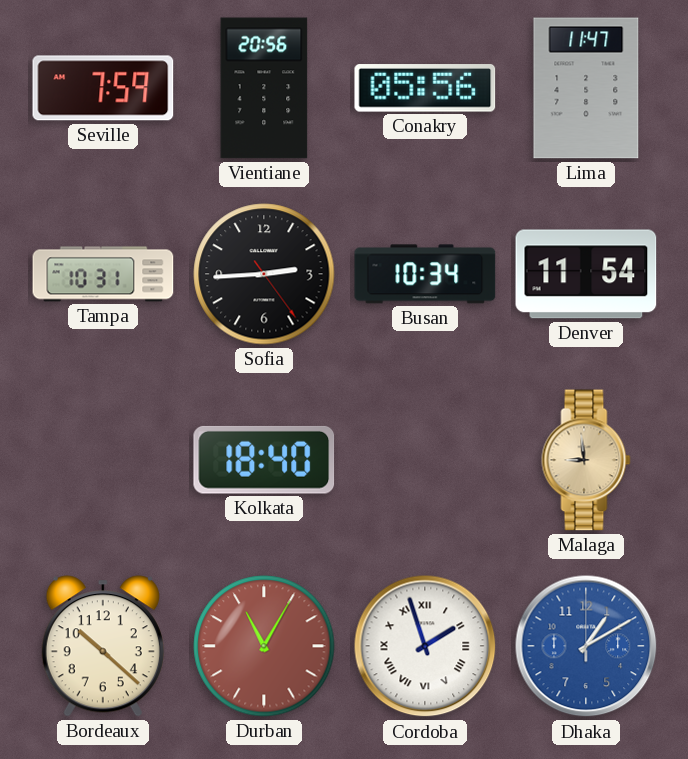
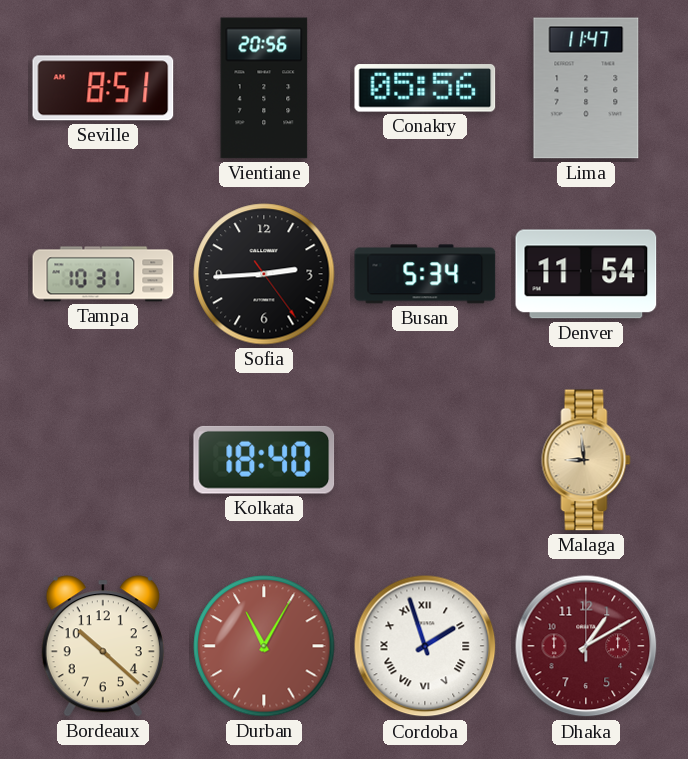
Seville: 7:59 -> 8:51
Busan: 10:34 -> 5:34
Dhaka dial: blue -> burgundy
